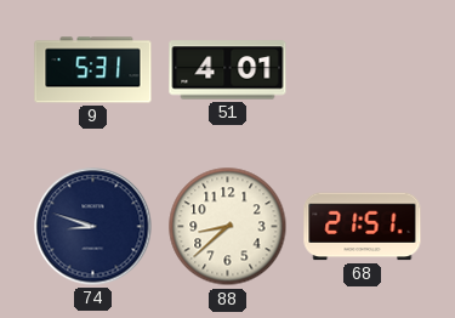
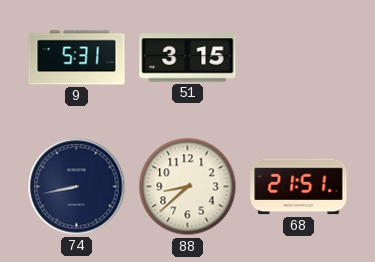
51: 4:01 -> 3:15
74: 8:48 -> 8:43
